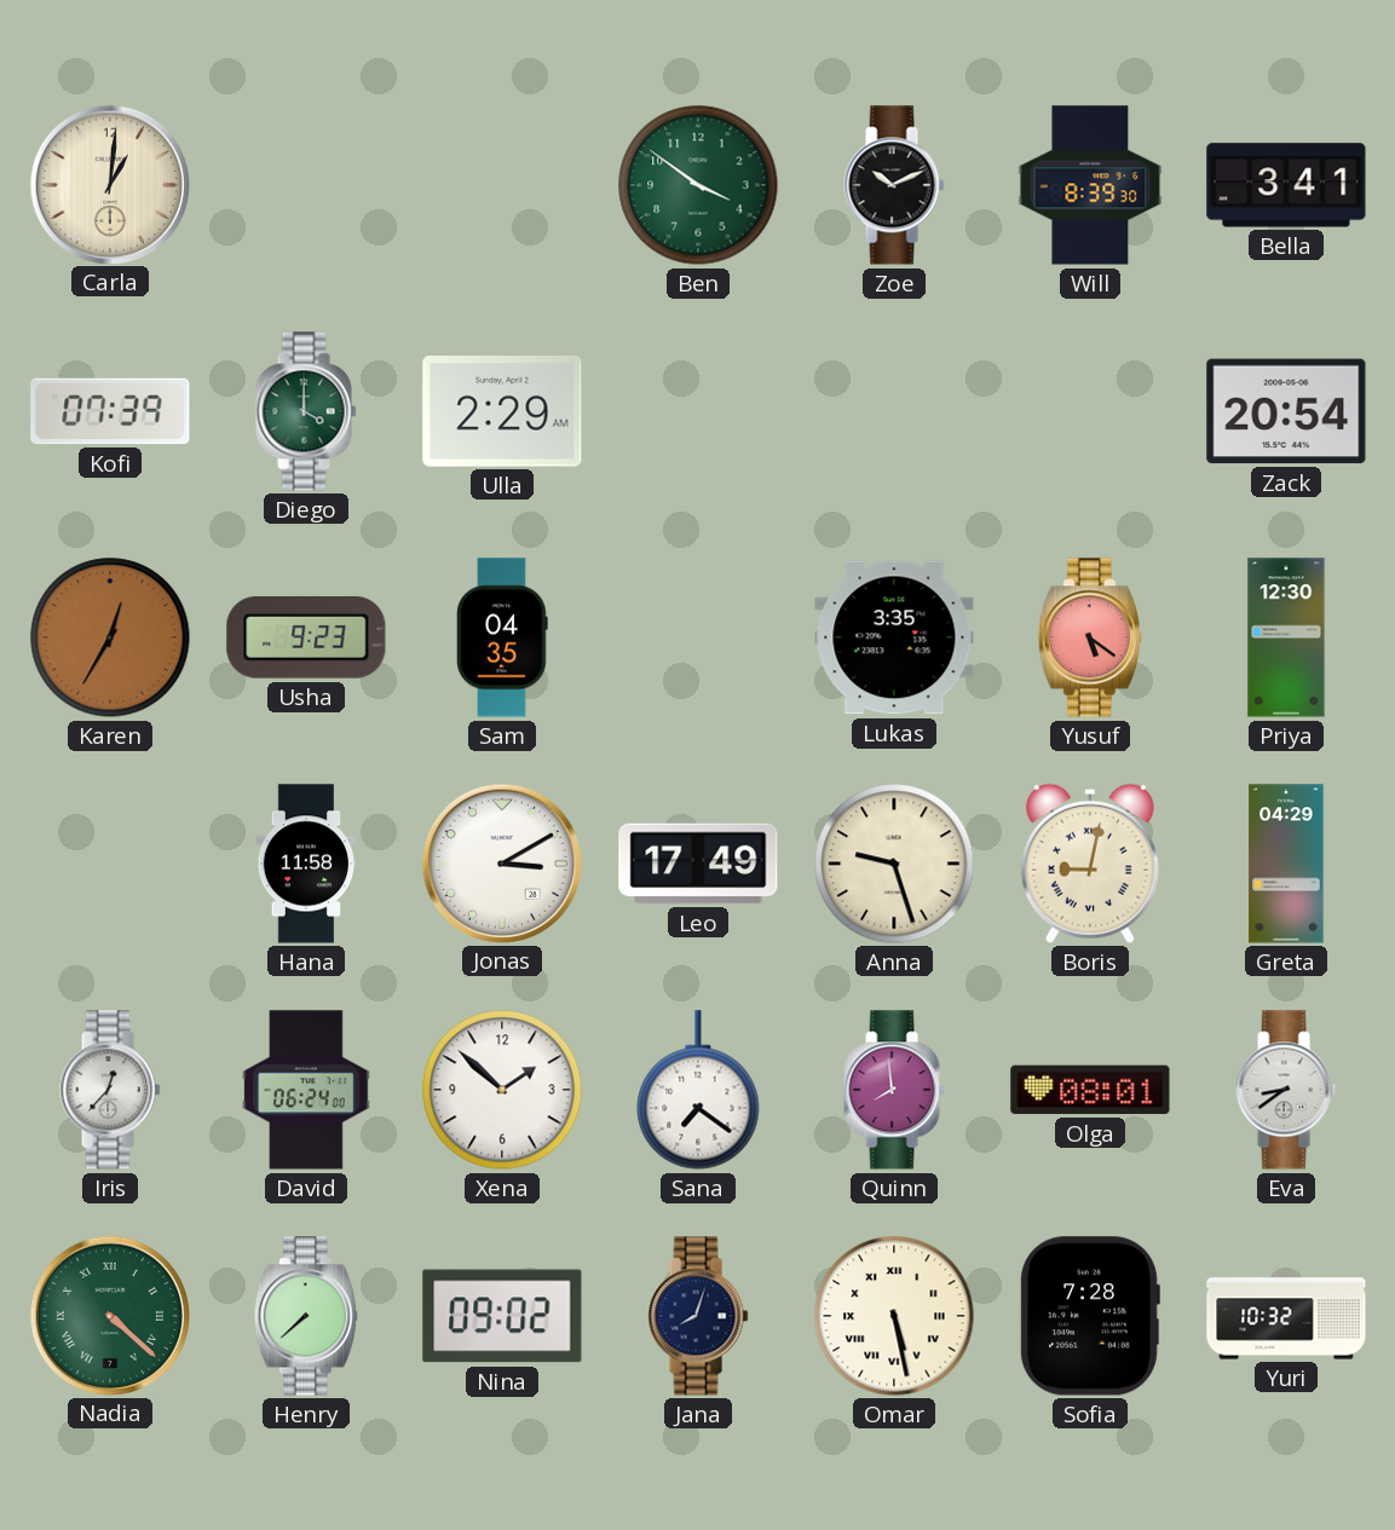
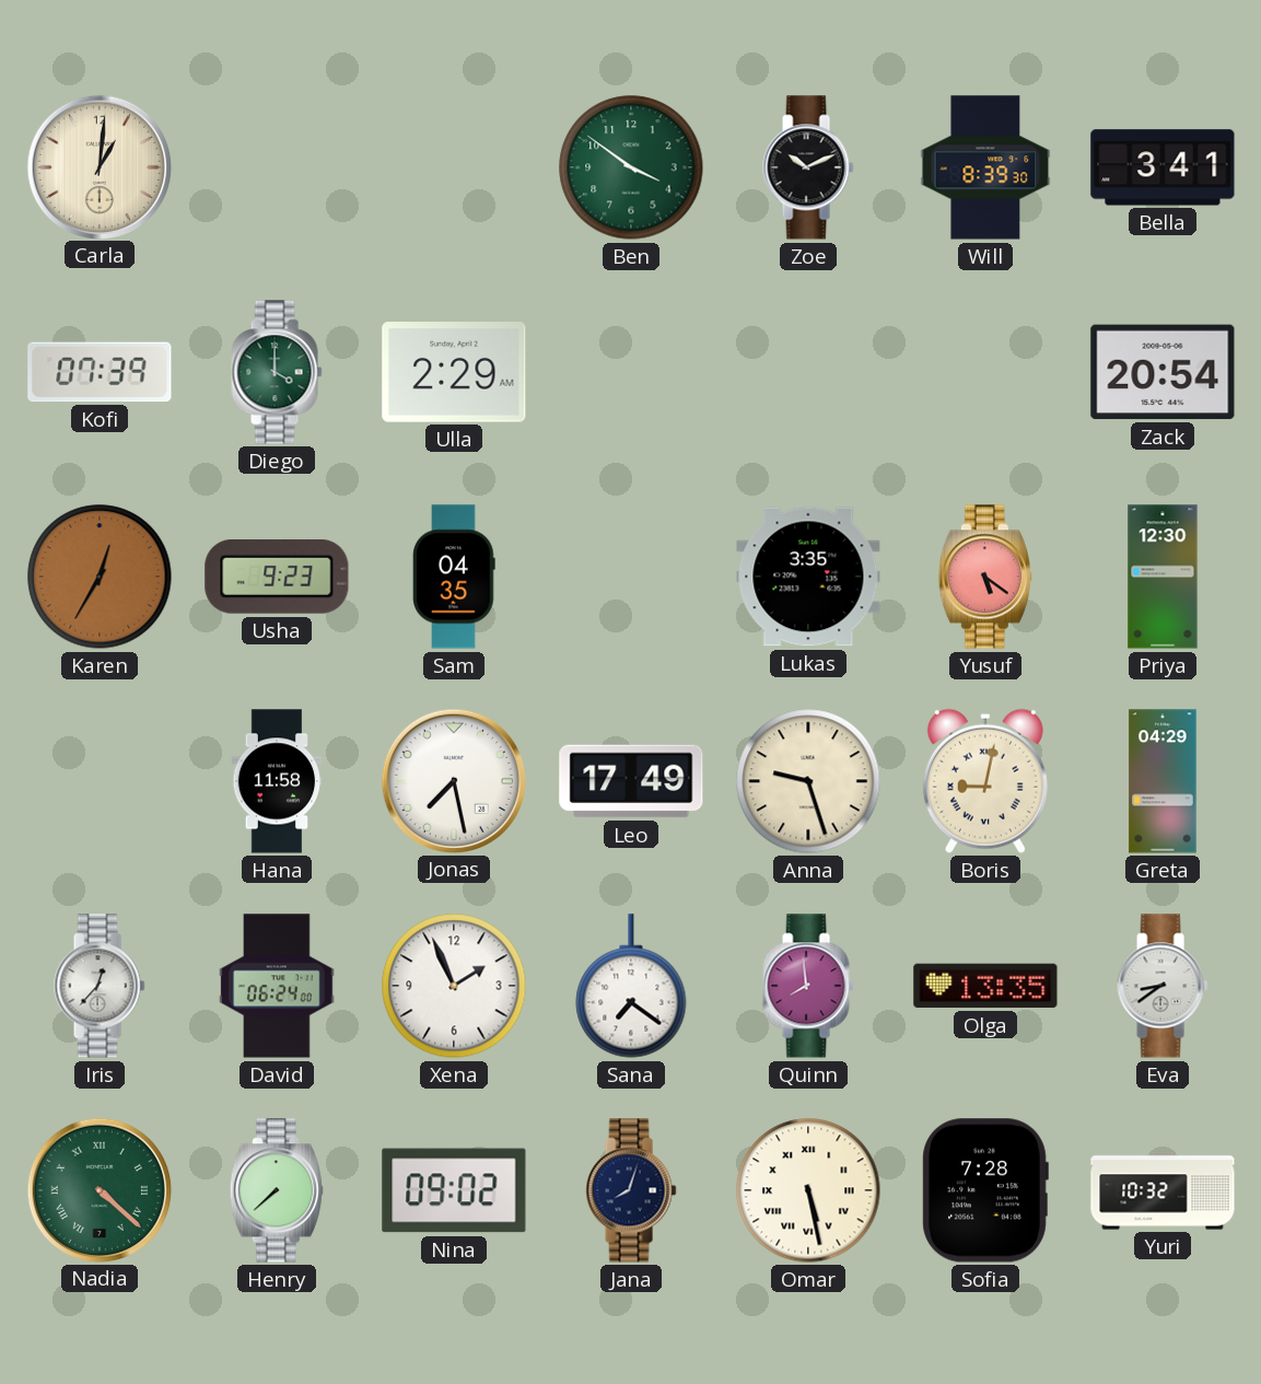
Jonas: 3:10 -> 7:28
Xena: 1:52 -> 1:56
Olga: 08:01 -> 13:35
